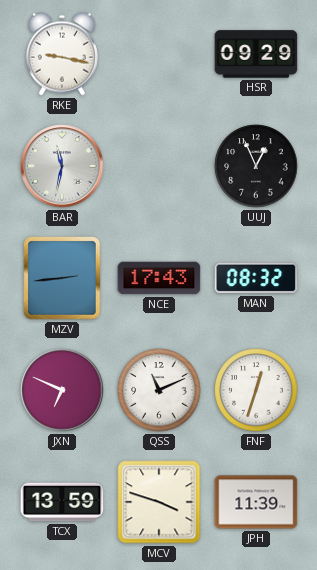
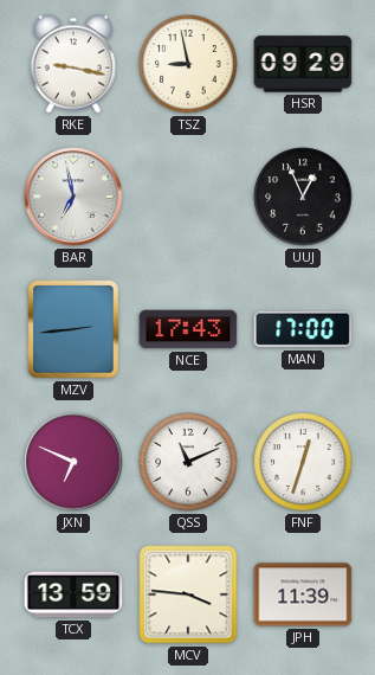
TSZ: none -> 8:58
BAR: 11:32 -> 6:58
MAN: 08:32 -> 17:00
MCV: 3:48 -> 3:46
